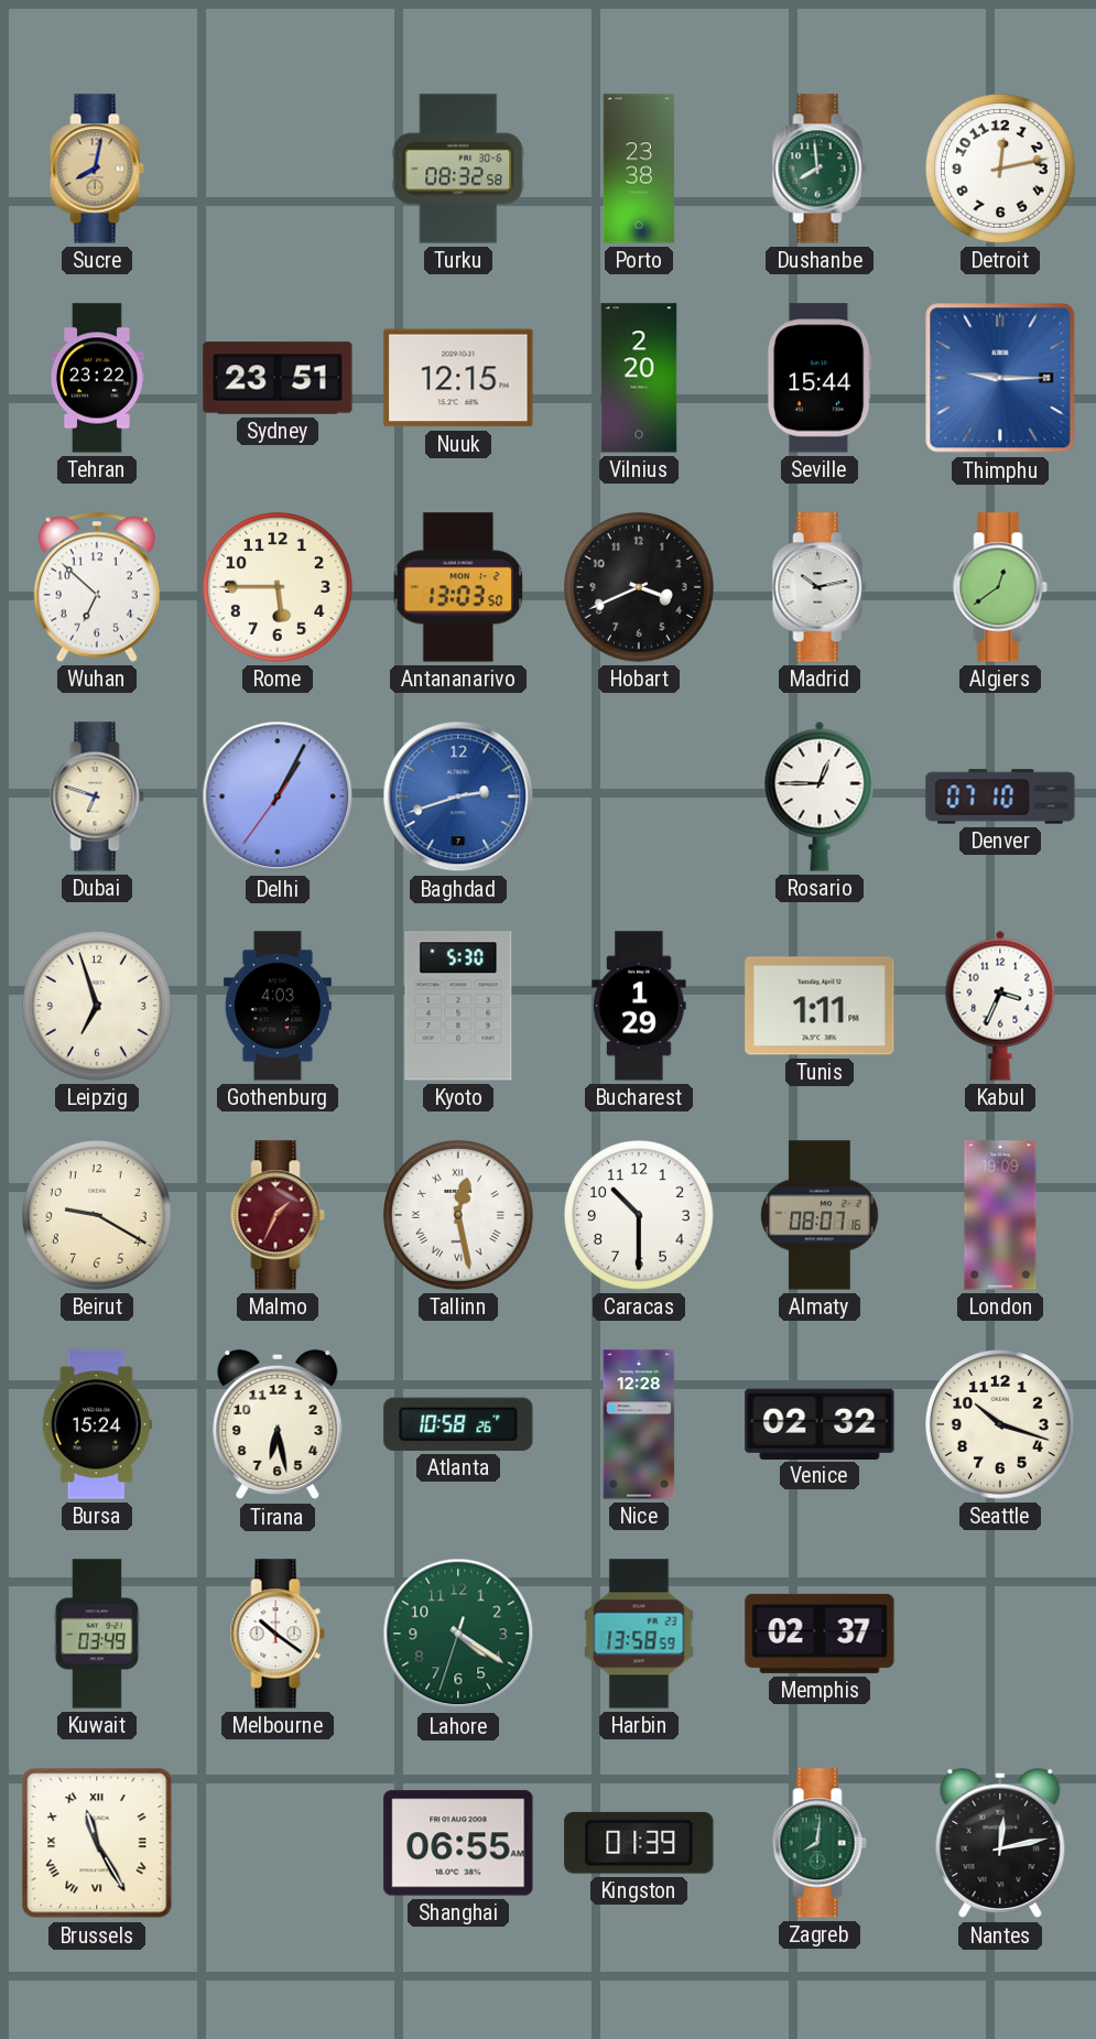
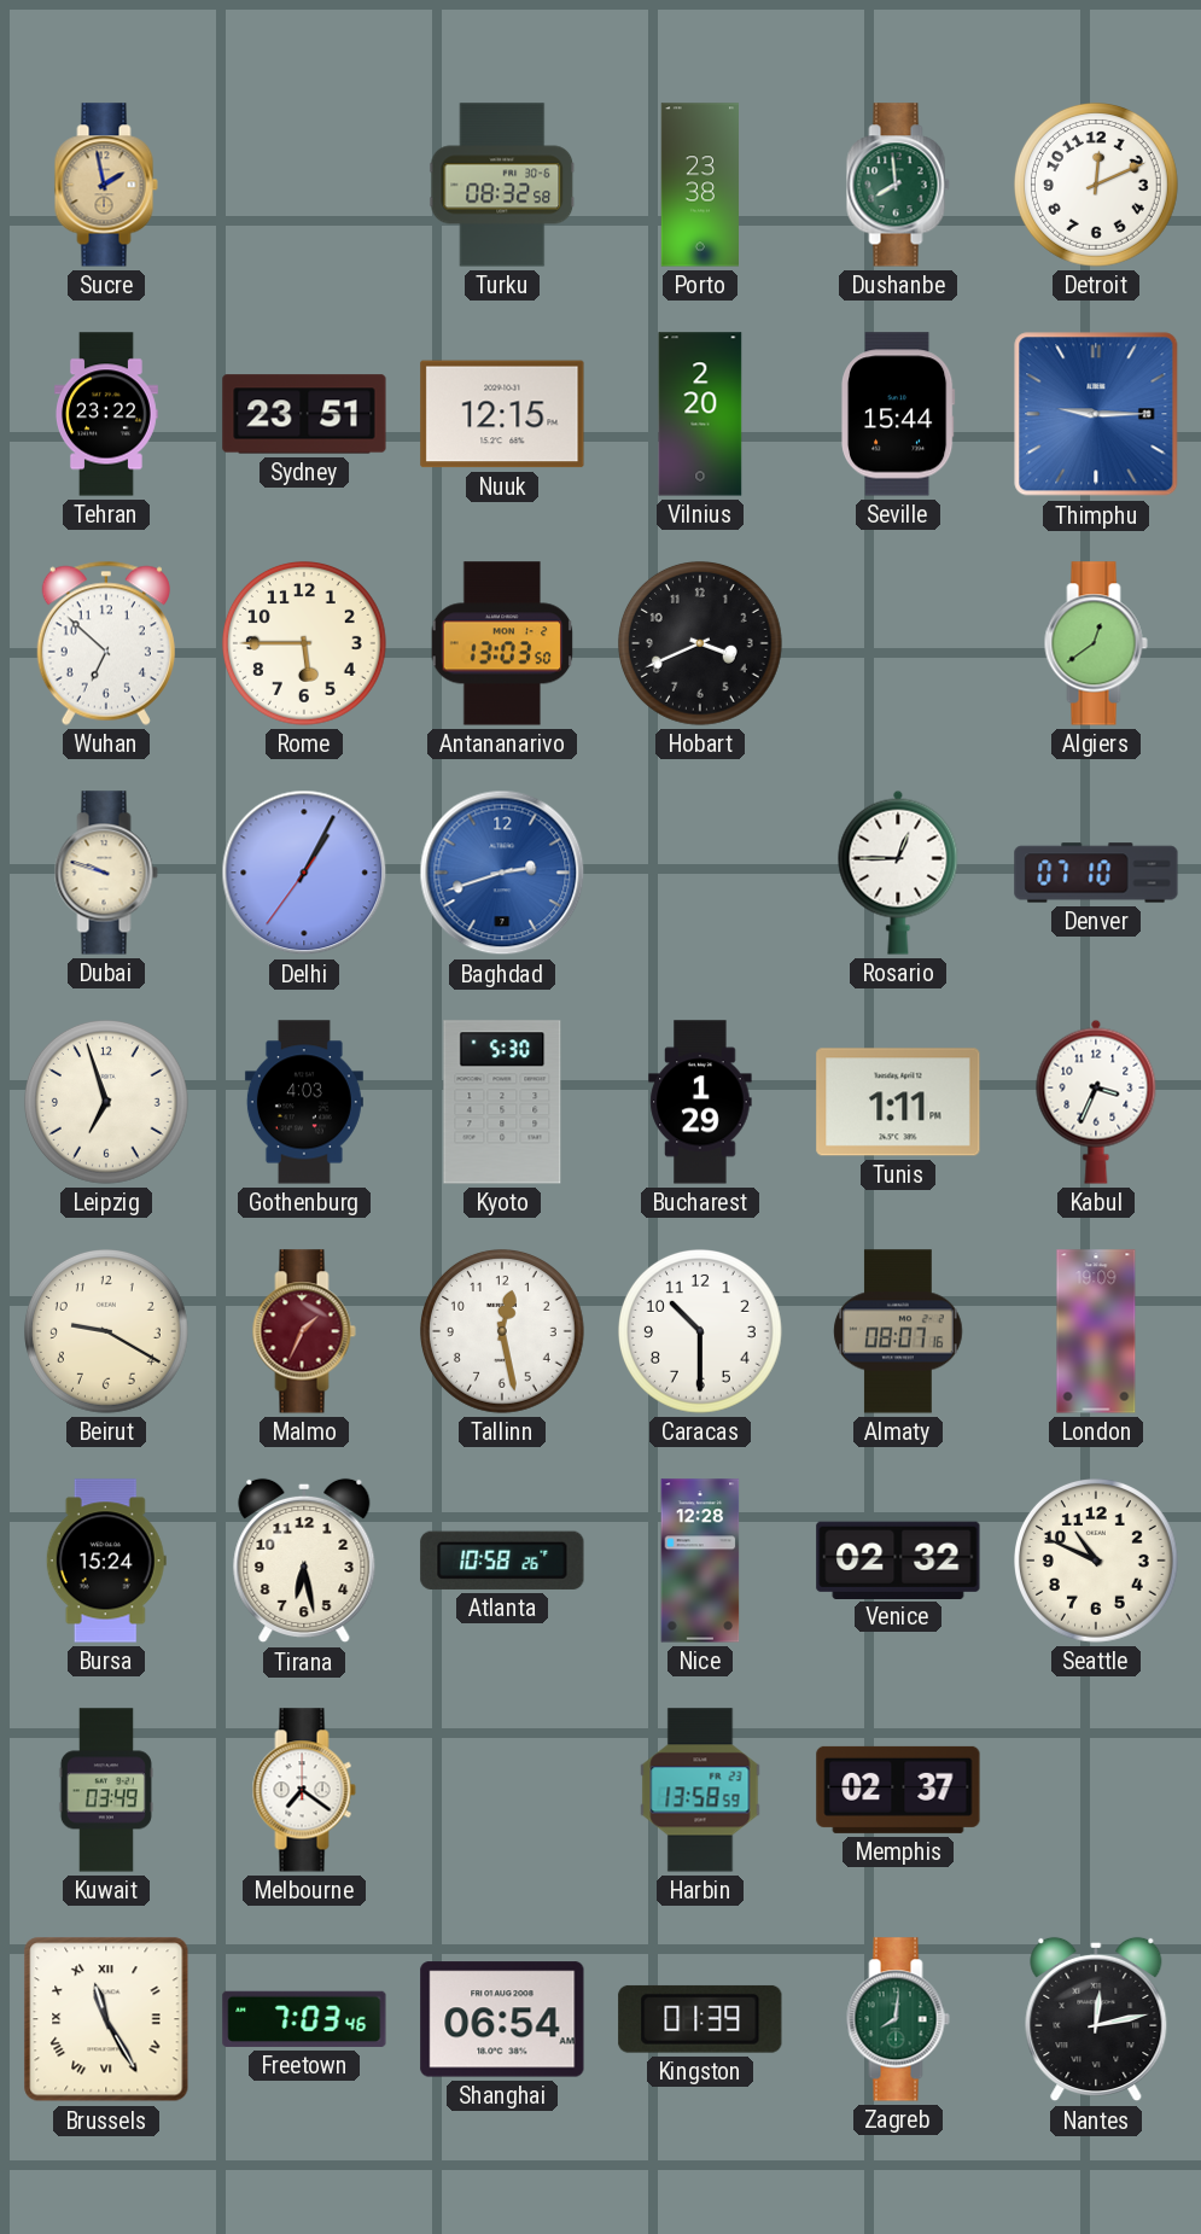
Sucre: 8:02 -> 1:58
Detroit: 12:13 -> 12:11
Madrid: 10:13 -> none
Dubai: 6:48 -> 9:48
Tallinn numerals: Roman -> Arabic
Seattle: 10:18 -> 10:49
Melbourne: 10:21 -> 7:21
Lahore: 4:20 -> none
Freetown: none -> 7:03
Shanghai: 06:55 -> 06:54
